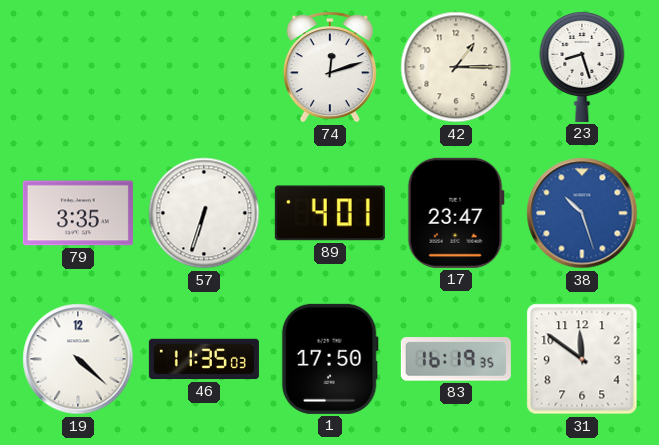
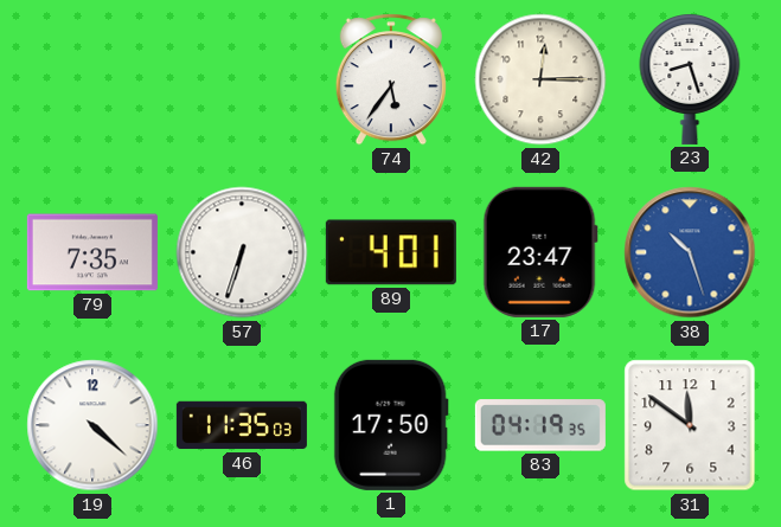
74: 12:12 -> 5:36
42: 1:15 -> 12:15
79: 3:35 -> 7:35
83: 16:19 -> 04:19
